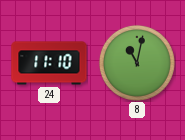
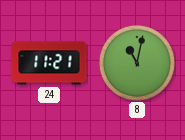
24: 11:10 -> 11:21
